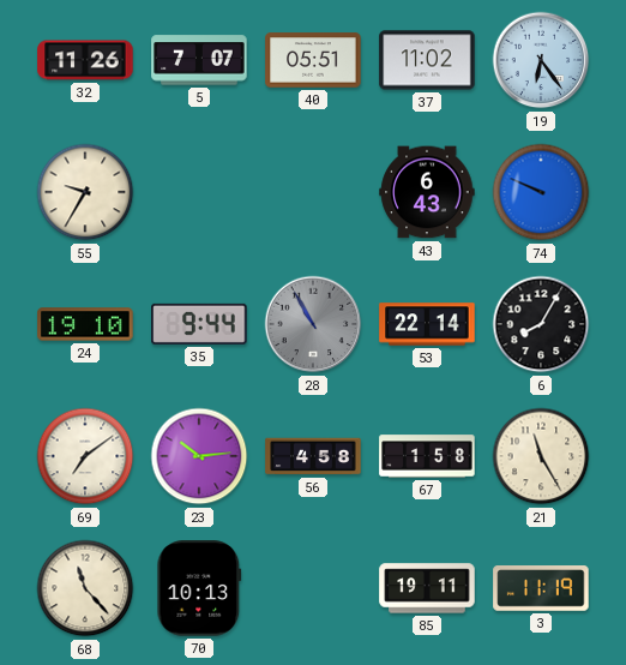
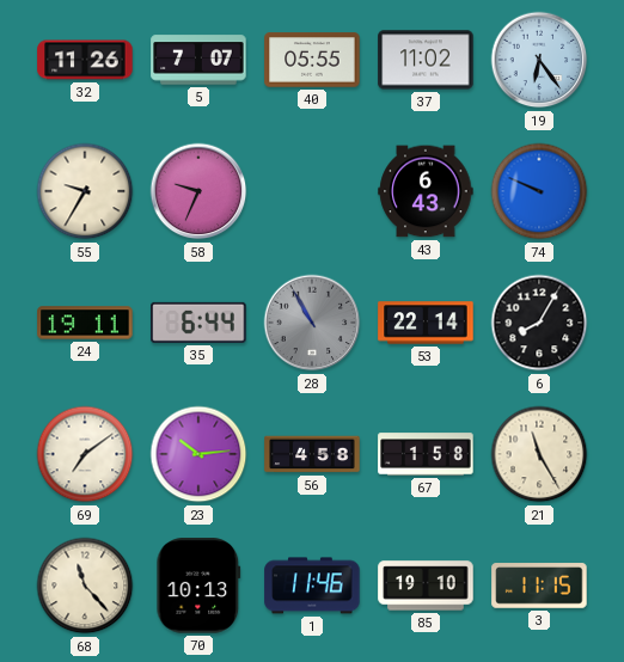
40: 05:51 -> 05:55
58: none -> 9:34
24: 19:10 -> 19:11
35: 9:44 -> 6:44
1: none -> 11:46
85: 19:11 -> 19:10
3: 11:19 -> 11:15
